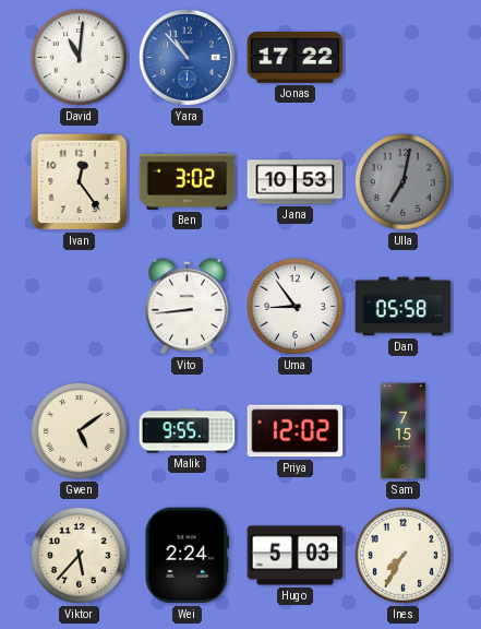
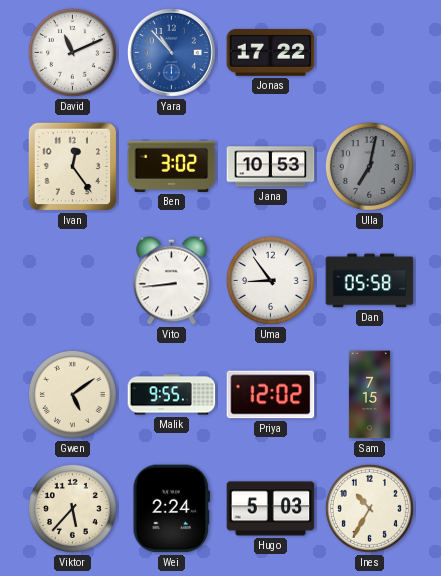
David: 11:01 -> 11:11
Ines: 7:35 -> 10:35
